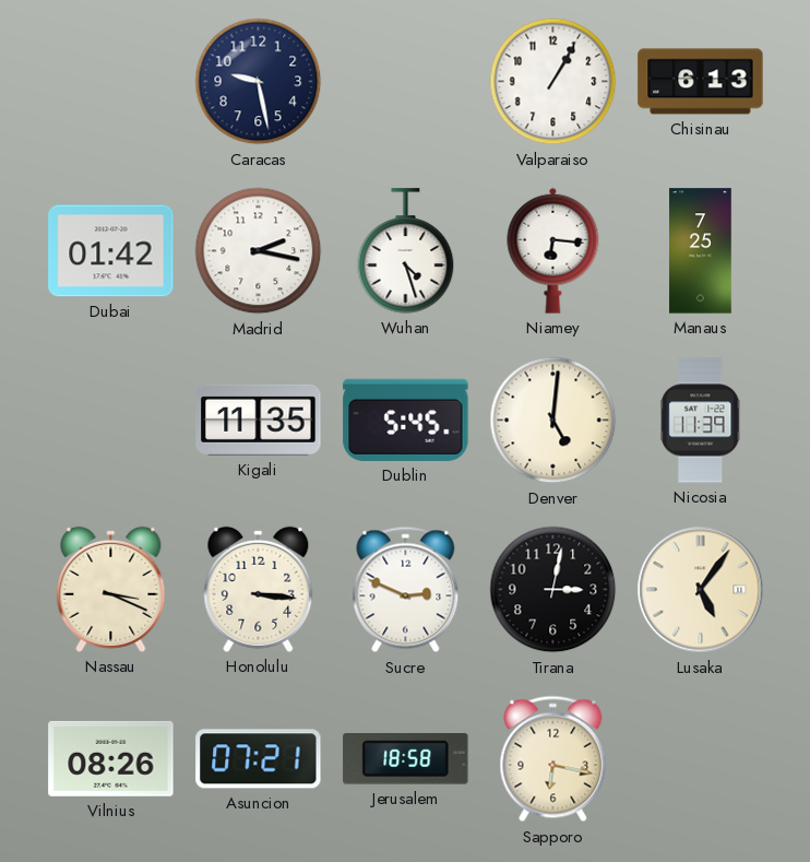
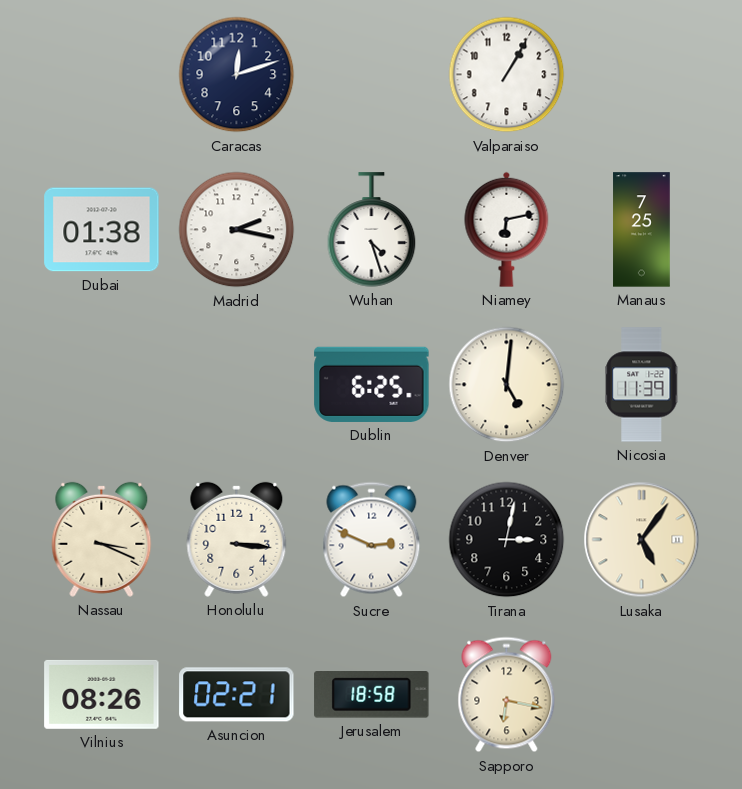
Caracas: 9:28 -> 12:12
Chisinau: 6:13 -> none
Dubai: 01:42 -> 01:38
Niamey: 6:16 -> 6:13
Kigali: 11:35 -> none
Dublin: 5:45 -> 6:25
Asuncion: 07:21 -> 02:21
